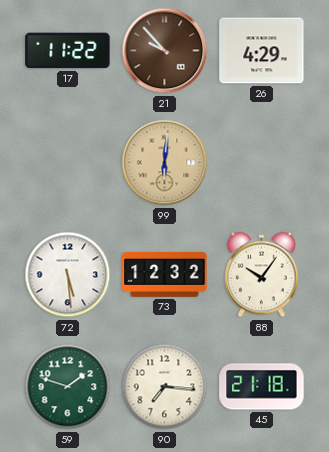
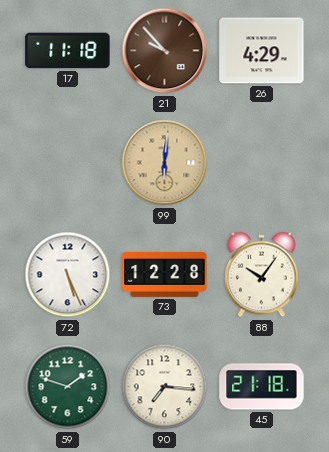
17: 11:22 -> 11:18
72: 5:29 -> 5:26
73: 12:32 -> 12:28
